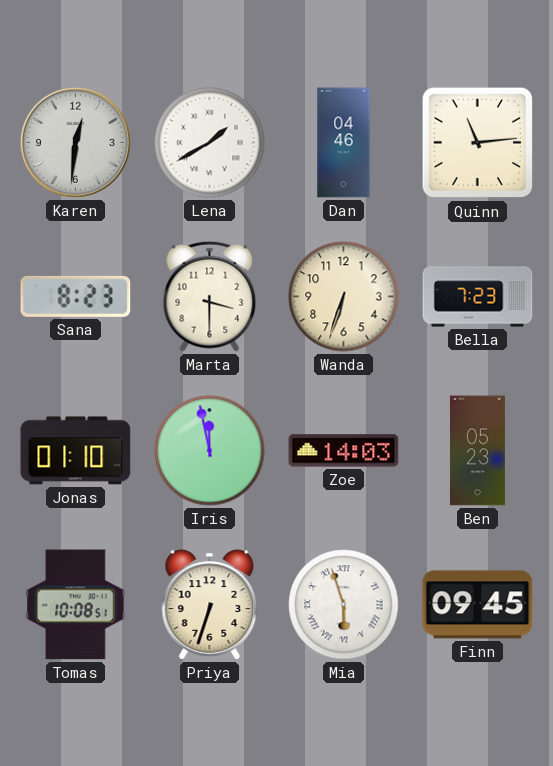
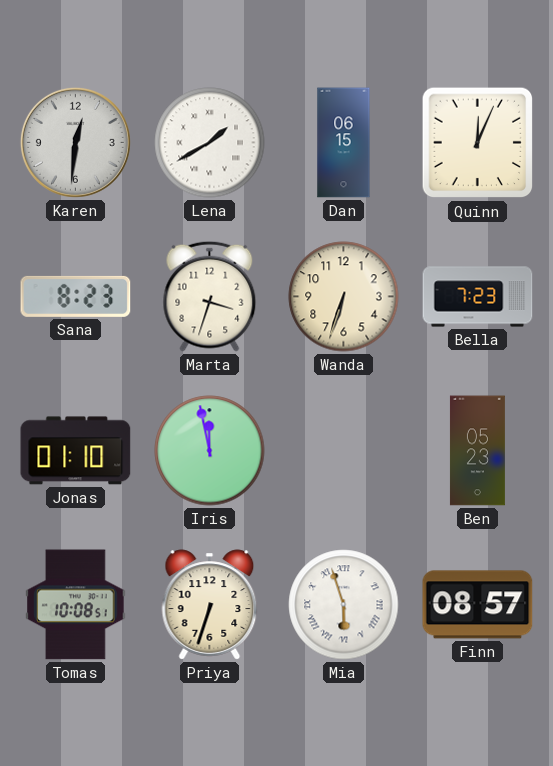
Dan: 04:46 -> 06:15
Quinn: 11:14 -> 12:04
Marta: 3:30 -> 3:33
Zoe: 14:03 -> none
Finn: 09:45 -> 08:57
